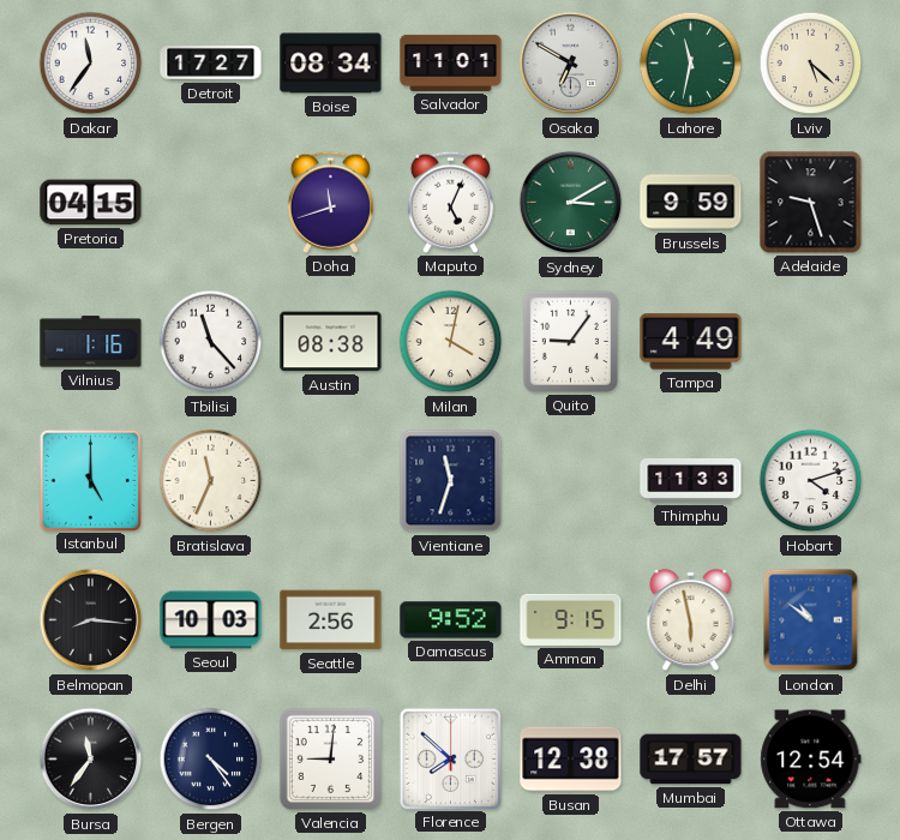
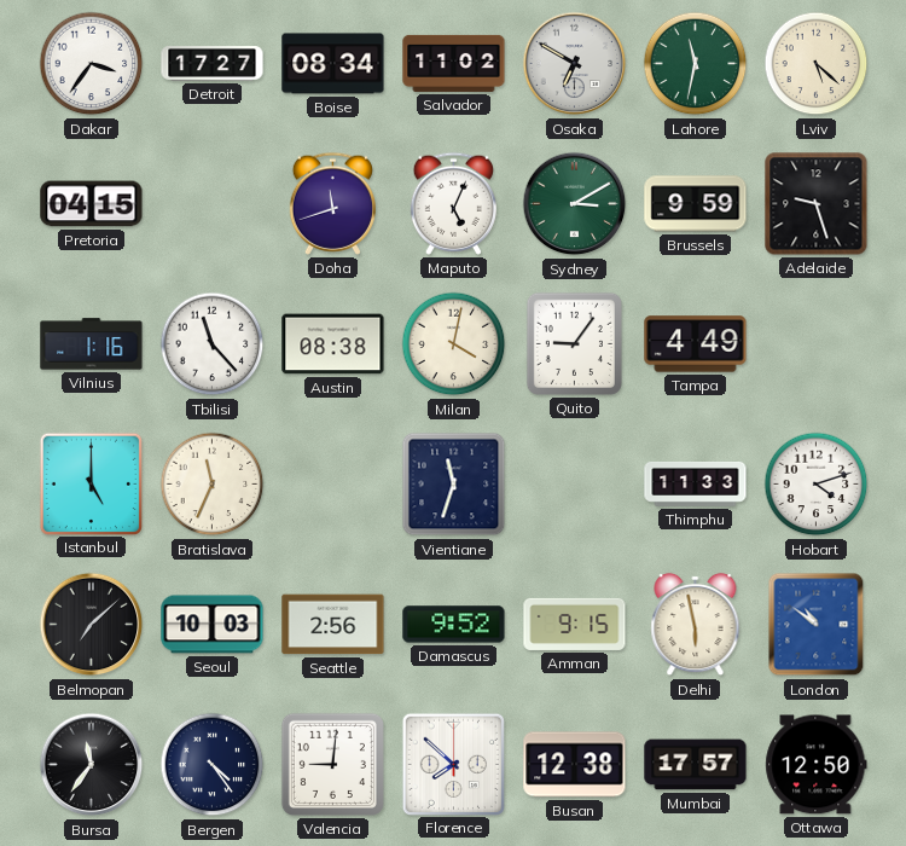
Dakar: 11:36 -> 3:36
Salvador: 11:01 -> 11:02
Belmopan: 8:16 -> 7:08
Ottawa: 12:54 -> 12:50
